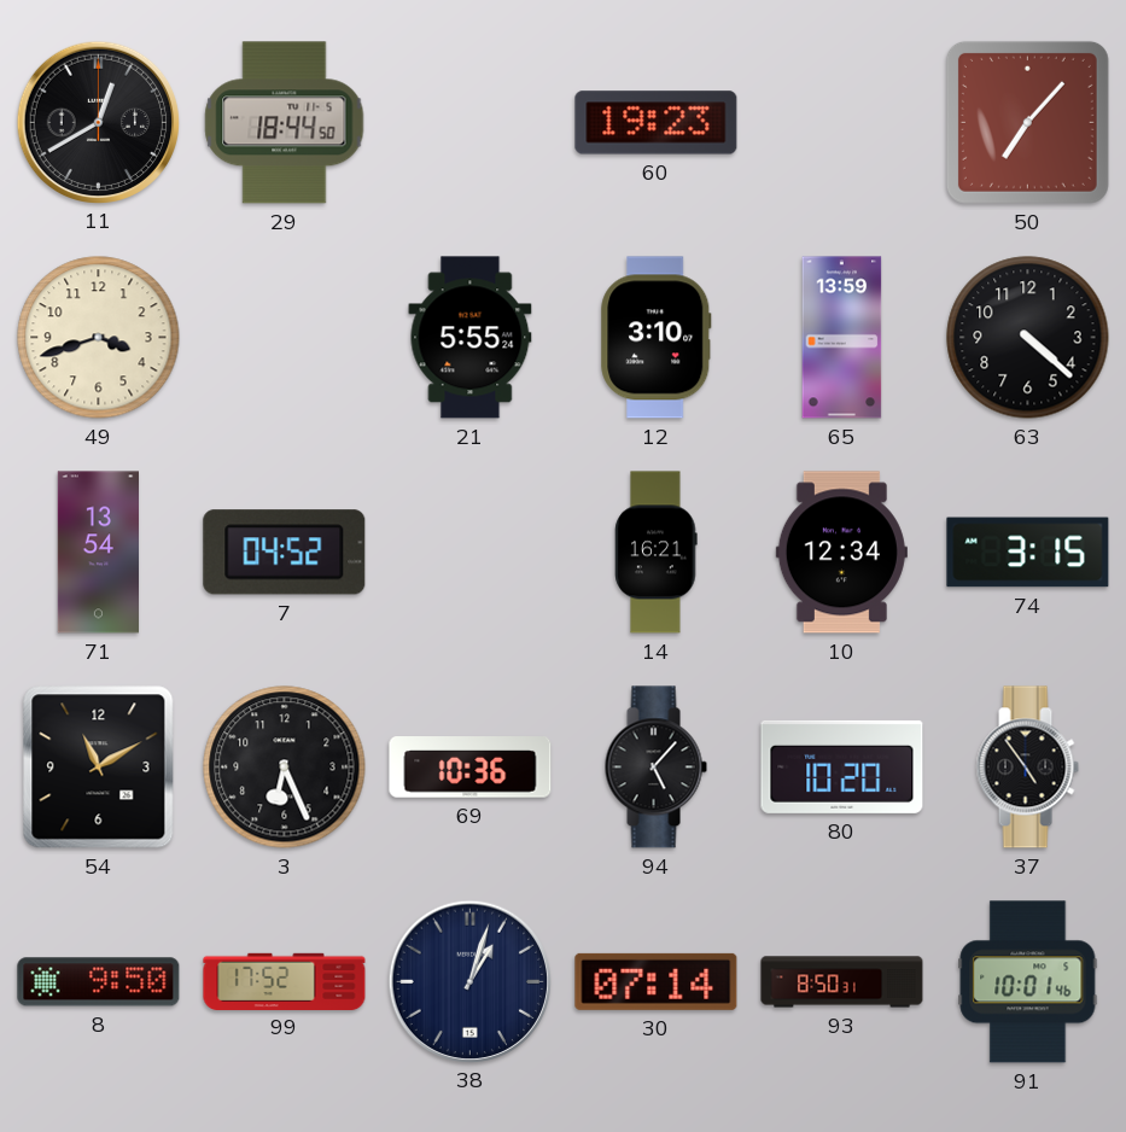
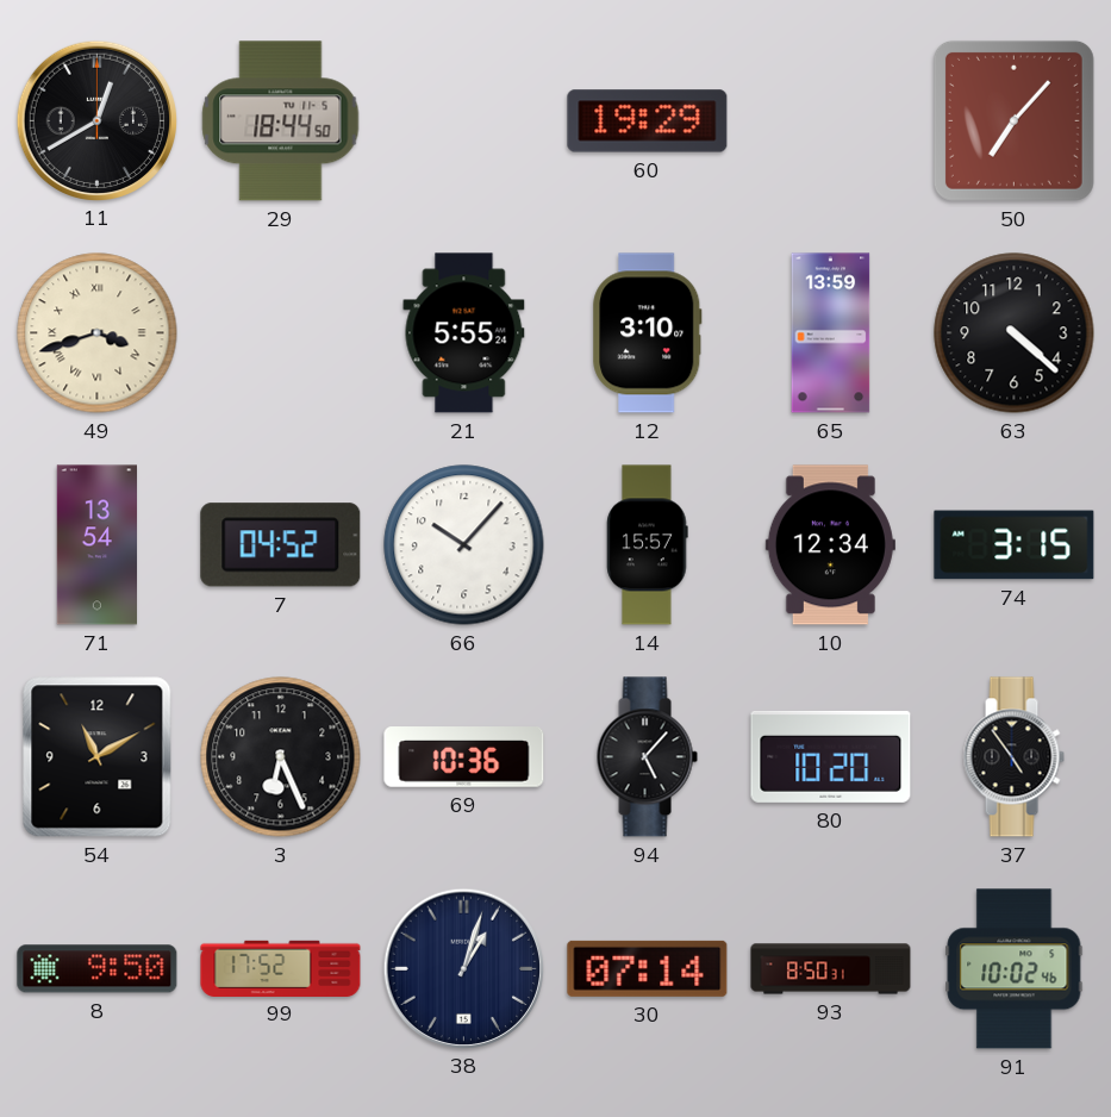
60: 19:23 -> 19:29
49 numerals: Arabic -> Roman
66: none -> 10:07
14: 16:21 -> 15:57
91: 10:01 -> 10:02
